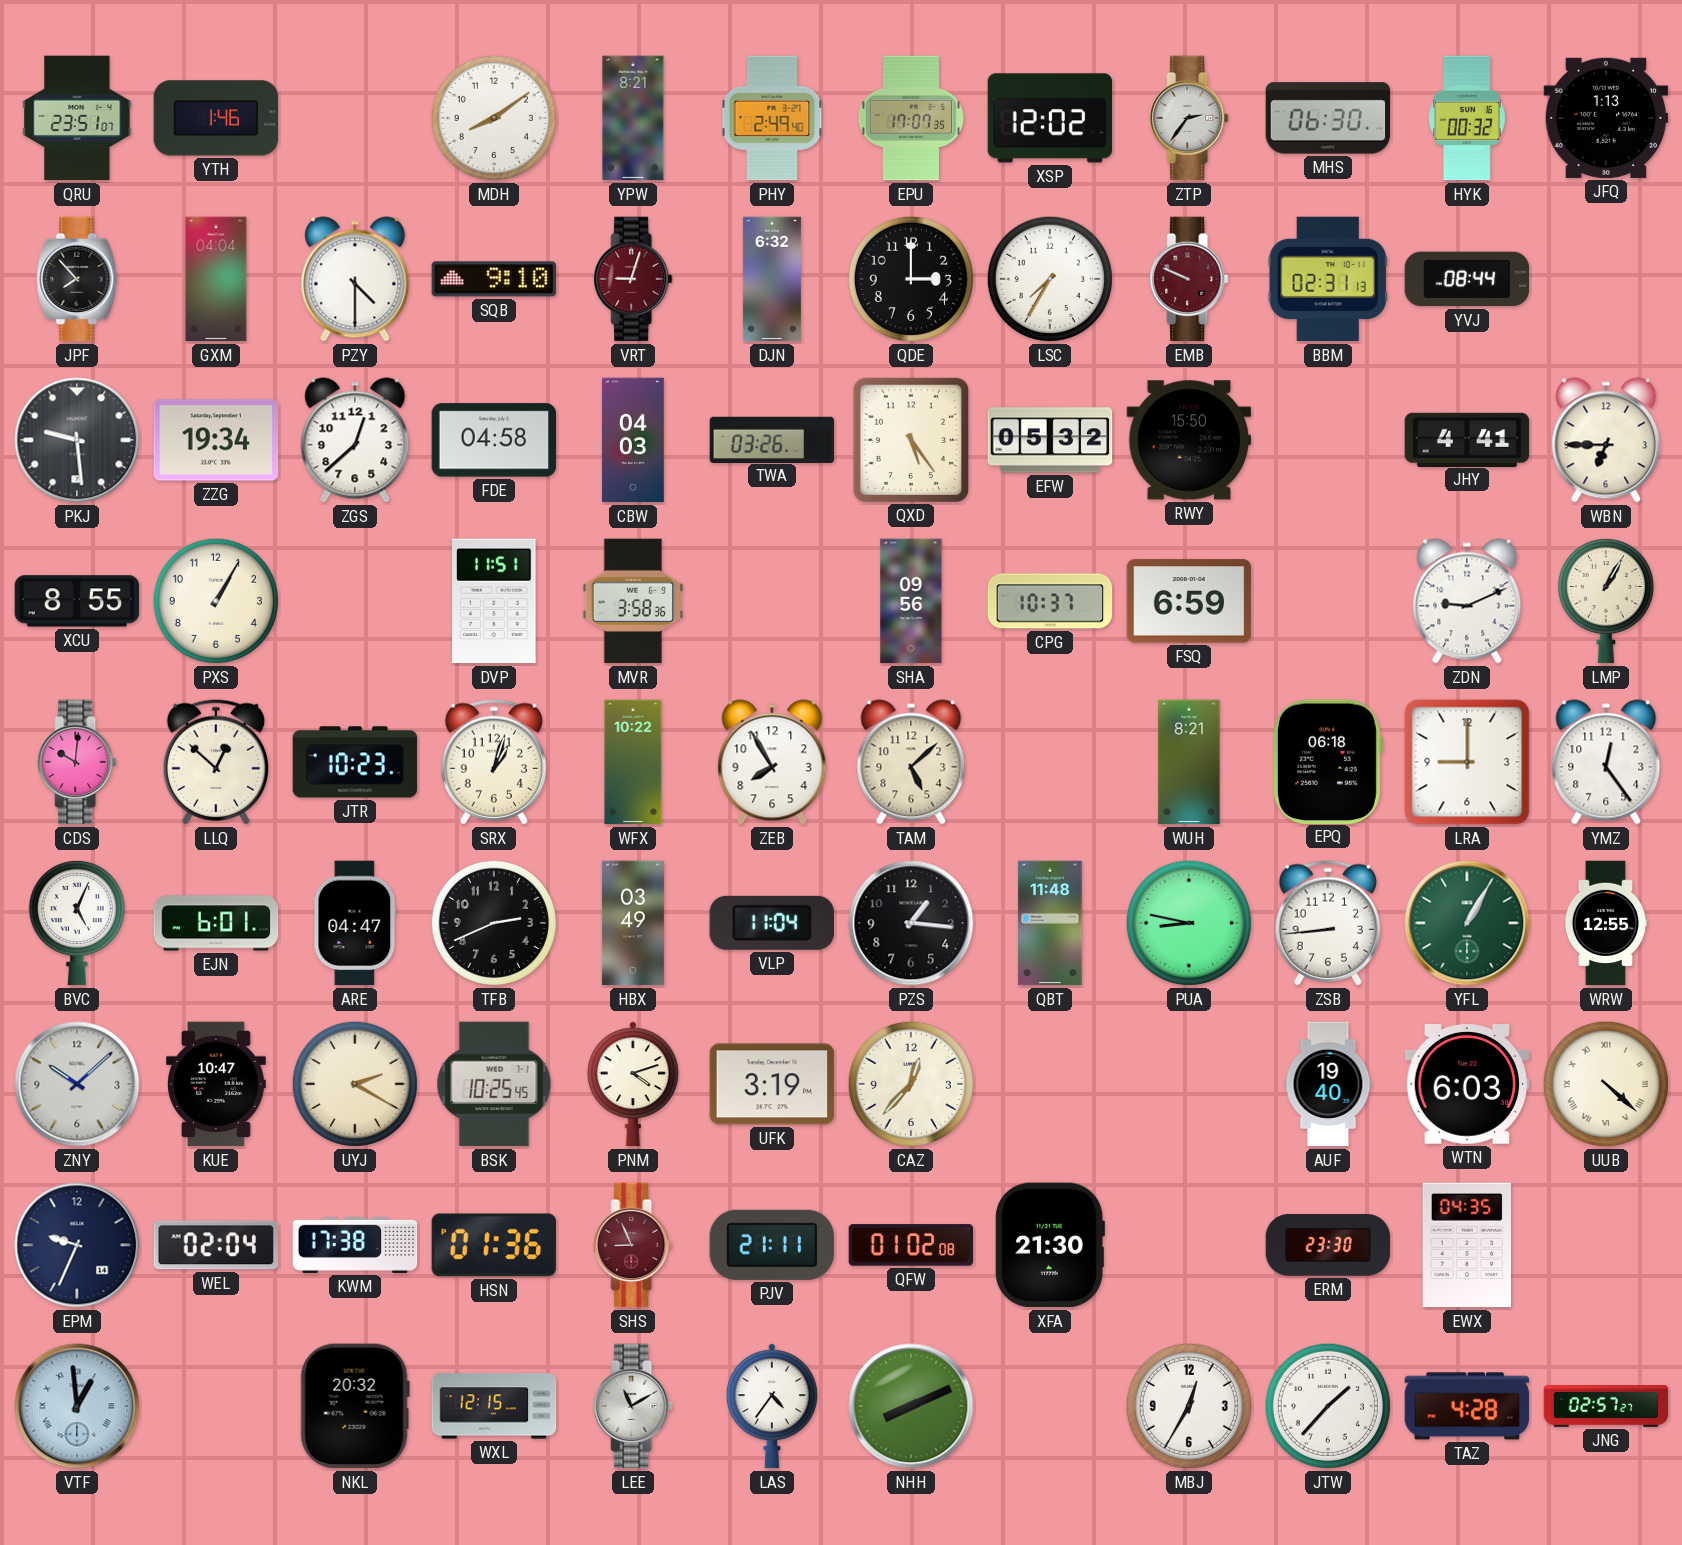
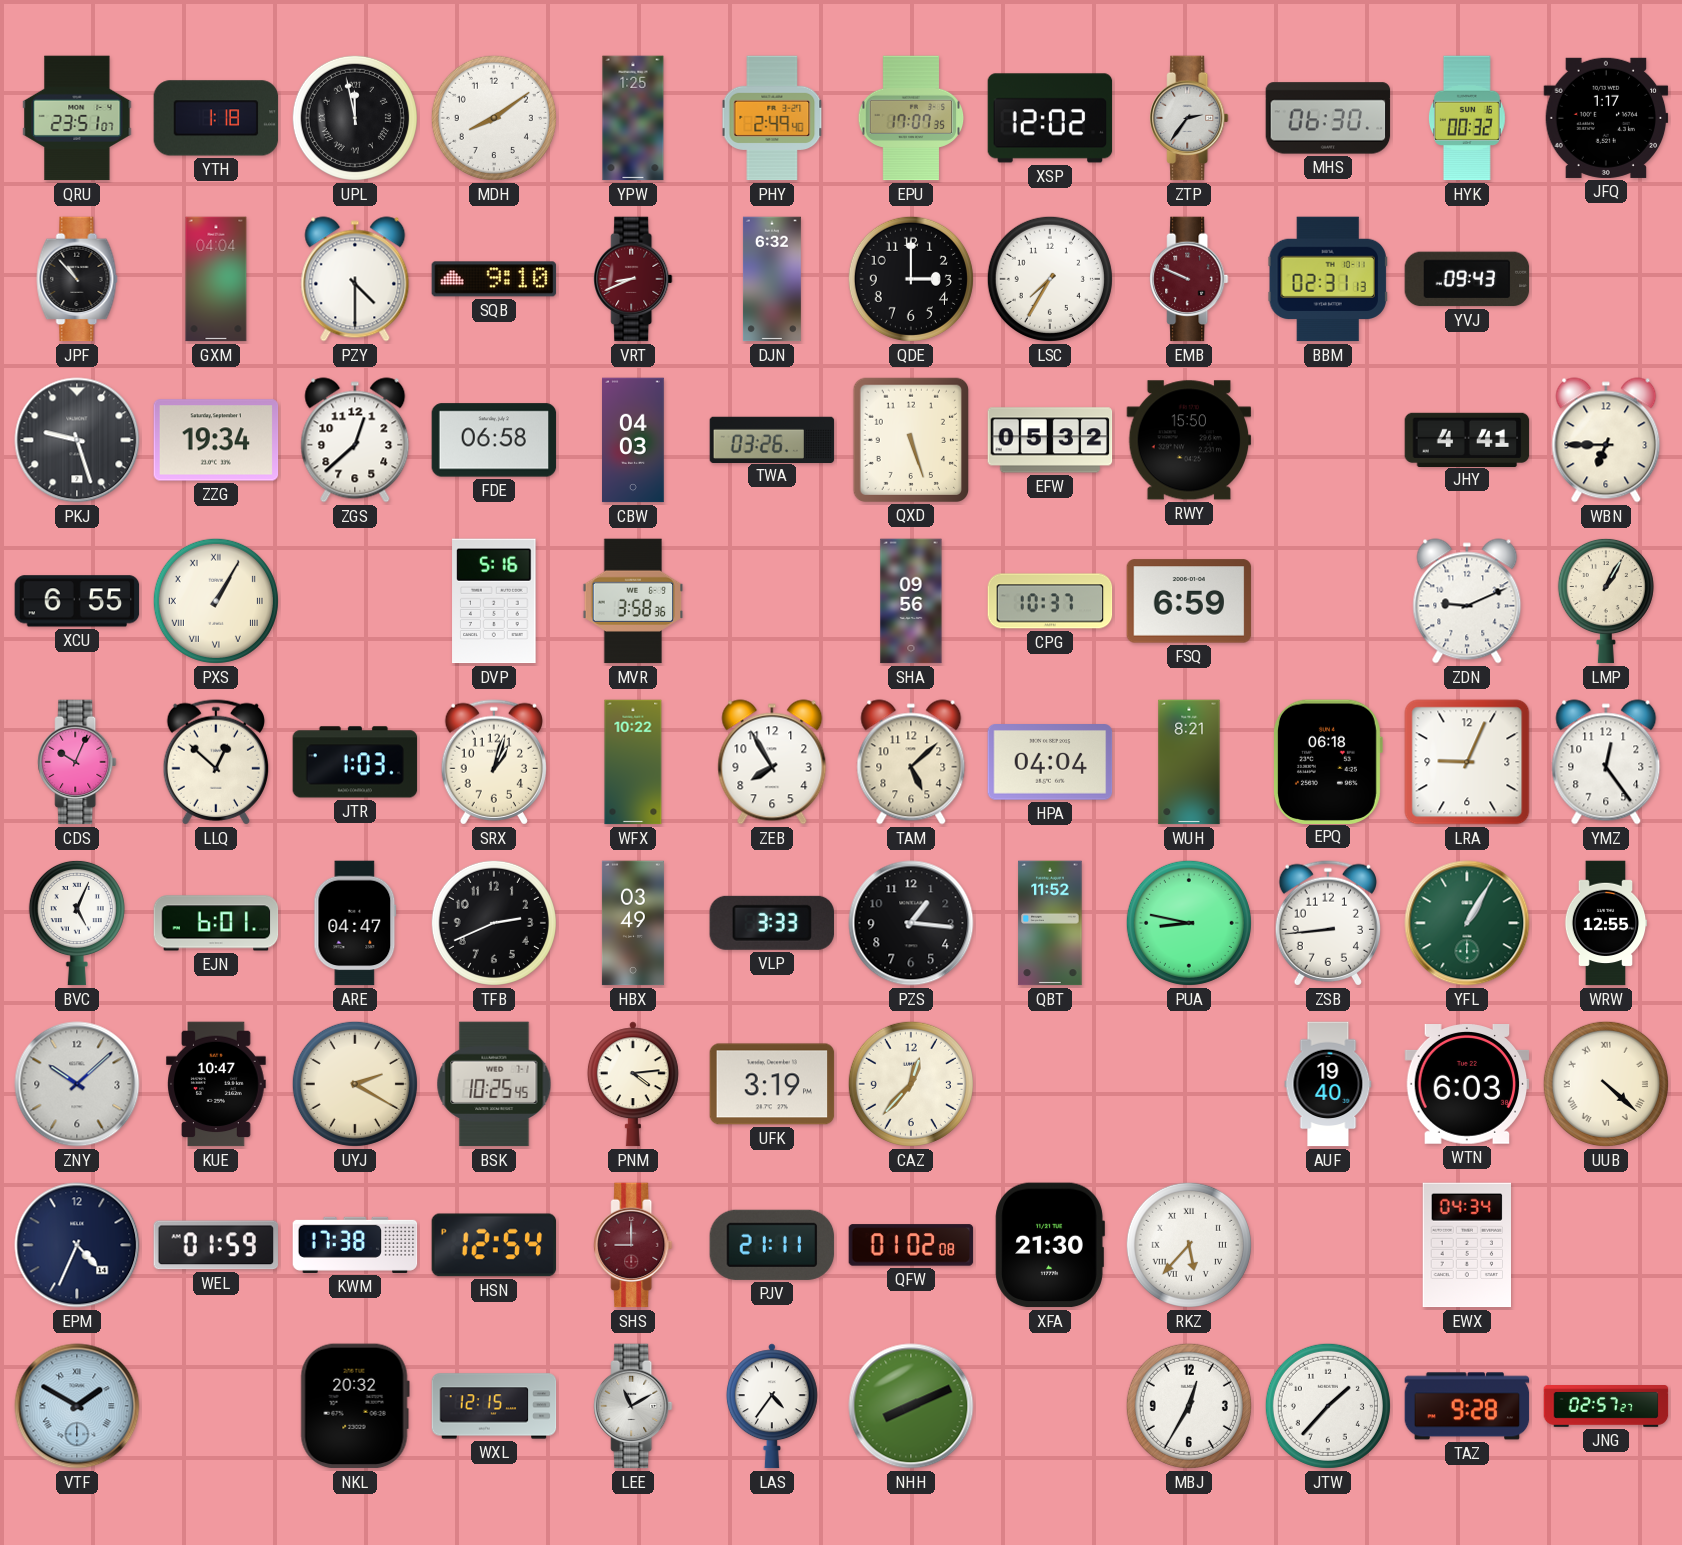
YTH: 1:46 -> 1:18
UPL: none -> 11:58
YPW: 8:21 -> 1:25
JFQ: 1:13 -> 1:17
JPF: 7:53 -> 10:53
VRT: 9:03 -> 8:41
YVJ: 08:44 -> 09:43
PKJ: 9:29 -> 9:27
FDE: 04:58 -> 06:58
QXD: 5:24 -> 5:27
XCU: 8:55 -> 6:55
PXS numerals: Arabic -> Roman
DVP: 11:51 -> 5:16
CDS: 10:01 -> 10:04
JTR: 10:23 -> 1:03
HPA: none -> 04:04
LRA: 9:00 -> 9:04
VLP: 11:04 -> 3:33
QBT: 11:48 -> 11:52
PNM: 4:12 -> 4:14
EPM: 9:34 -> 4:34
WEL: 02:04 -> 01:59
HSN: 01:36 -> 12:54
SHS: 8:56 -> 9:00
RKZ: none -> 5:37
ERM: 23:30 -> none
EWX: 04:35 -> 04:34
VTF: 12:59 -> 1:50
TAZ: 4:28 -> 9:28
